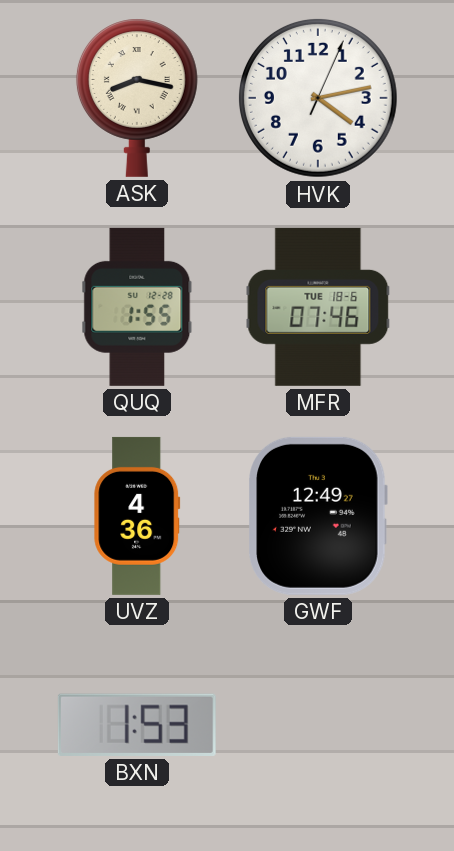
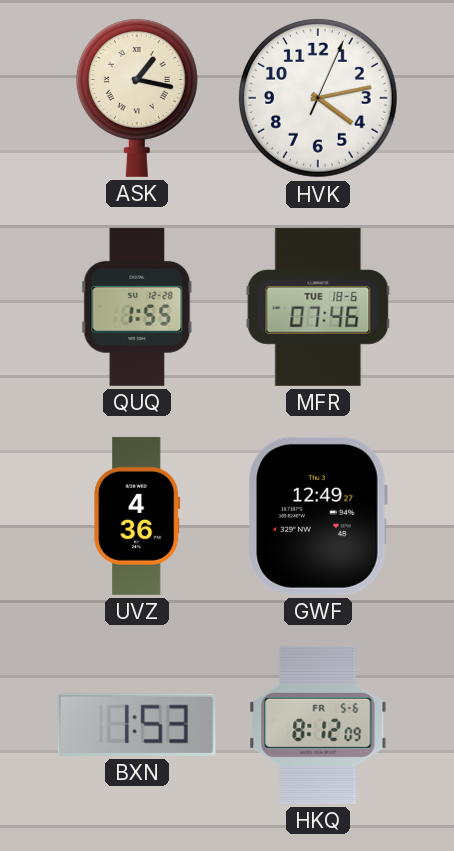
ASK: 8:17 -> 1:17
HKQ: none -> 8:12
